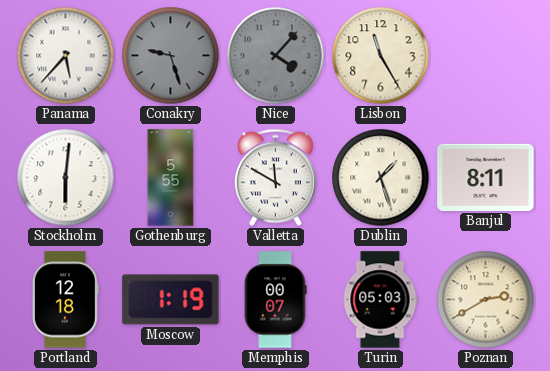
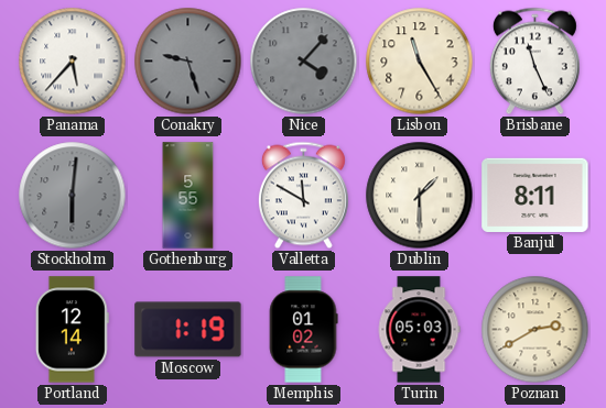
Brisbane: none -> 11:26
Stockholm dial: white -> grey
Dublin: 1:27 -> 1:30
Portland: 12:18 -> 12:14
Memphis: 00:07 -> 01:02
